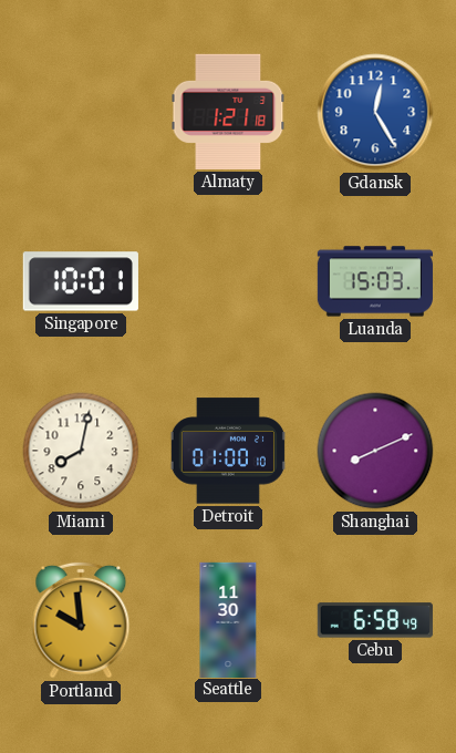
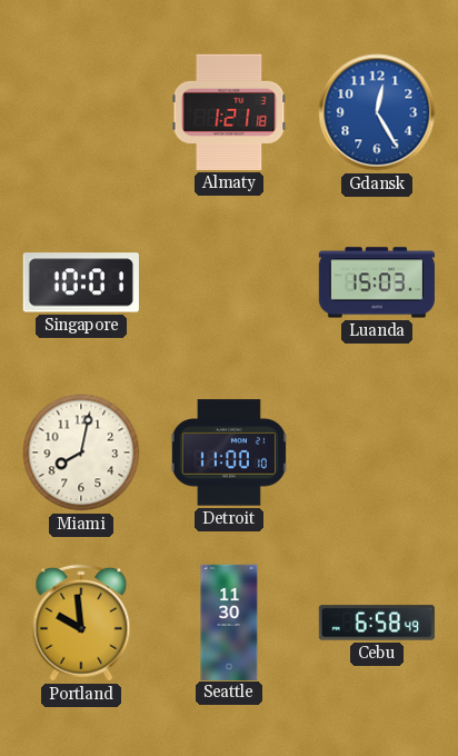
Detroit: 01:00 -> 11:00
Shanghai: 8:11 -> none
